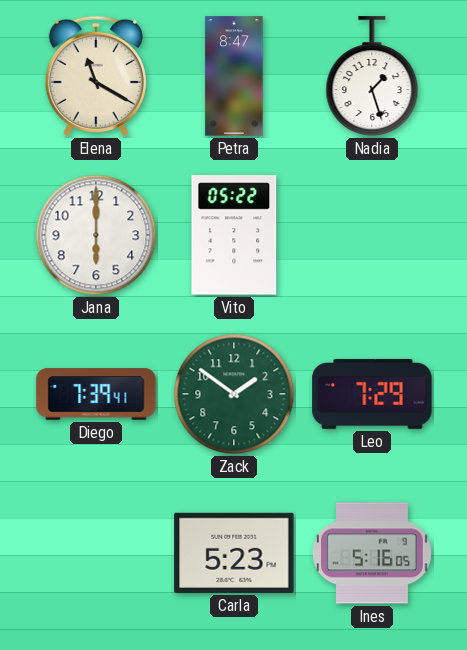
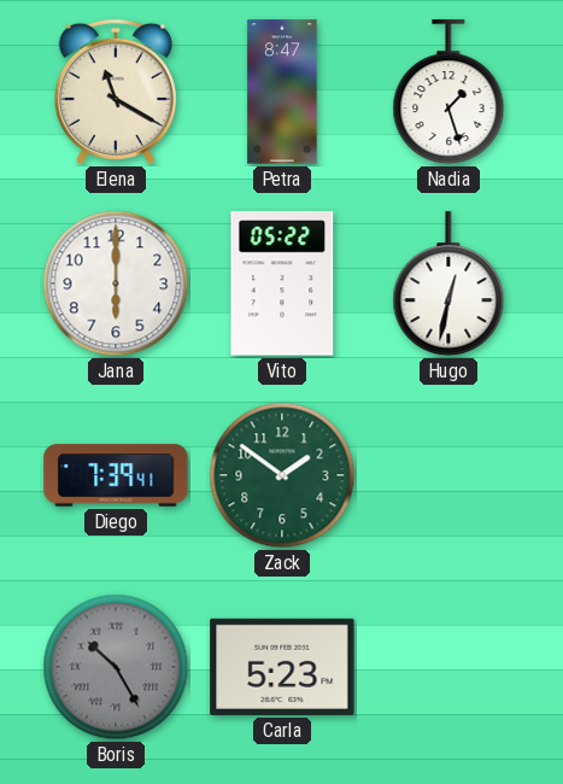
Hugo: none -> 12:32
Leo: 7:29 -> none
Boris: none -> 10:25
Ines: 5:16 -> none
